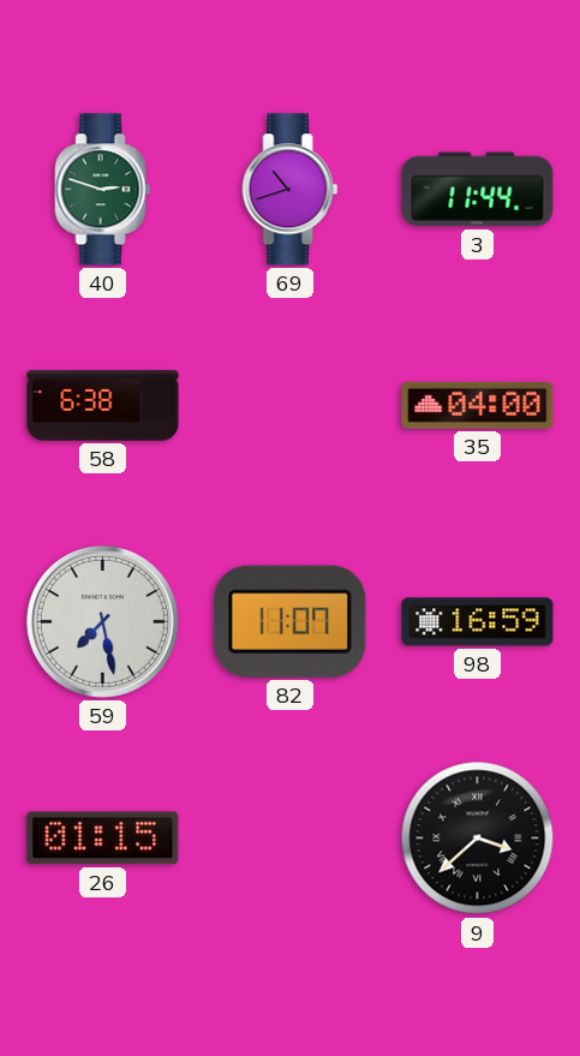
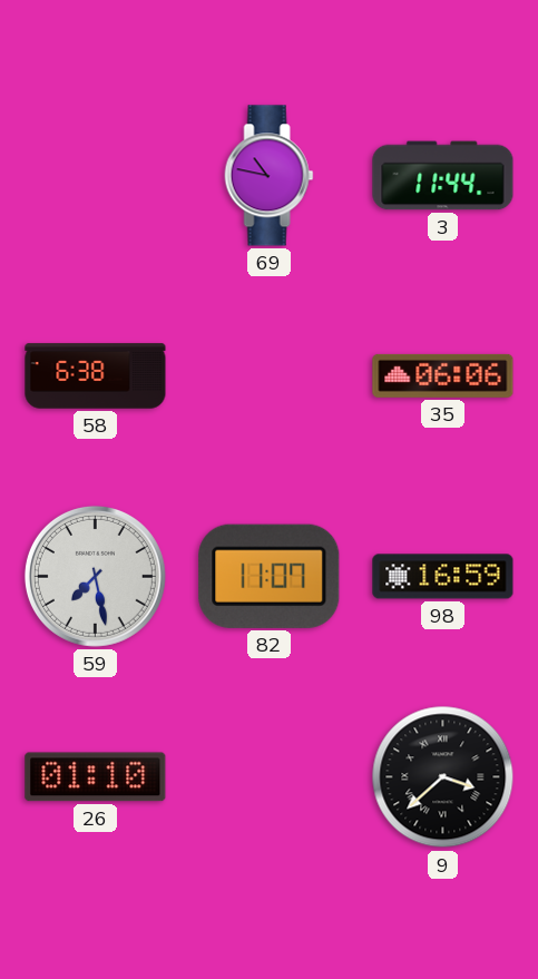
40: 2:48 -> none
69: 10:42 -> 10:47
35: 04:00 -> 06:06
26: 01:15 -> 01:10
